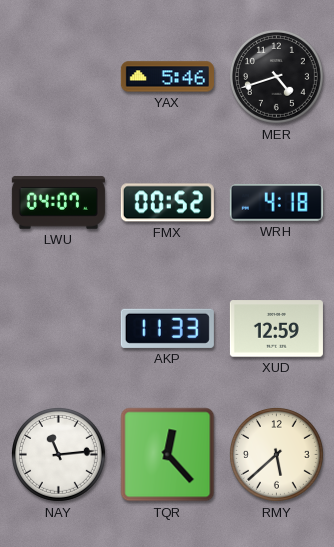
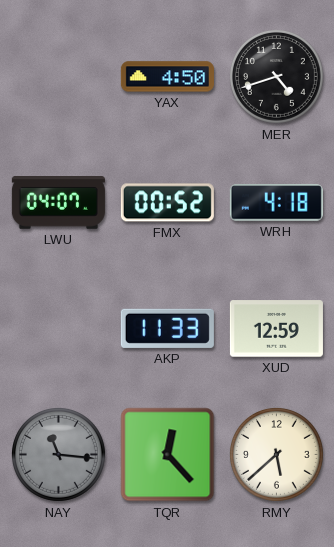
YAX: 5:46 -> 4:50
NAY: 11:14 -> 11:16
NAY dial: white -> grey
